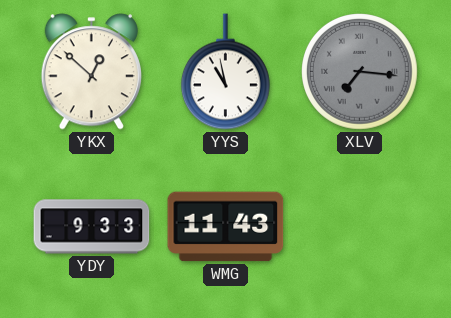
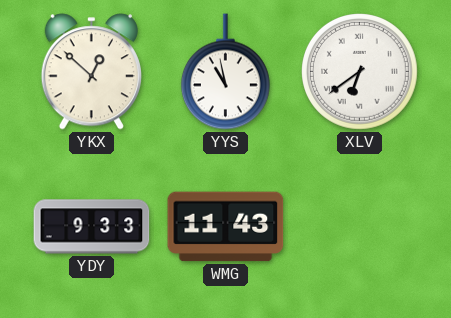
XLV: 7:16 -> 6:39
XLV dial: grey -> white
